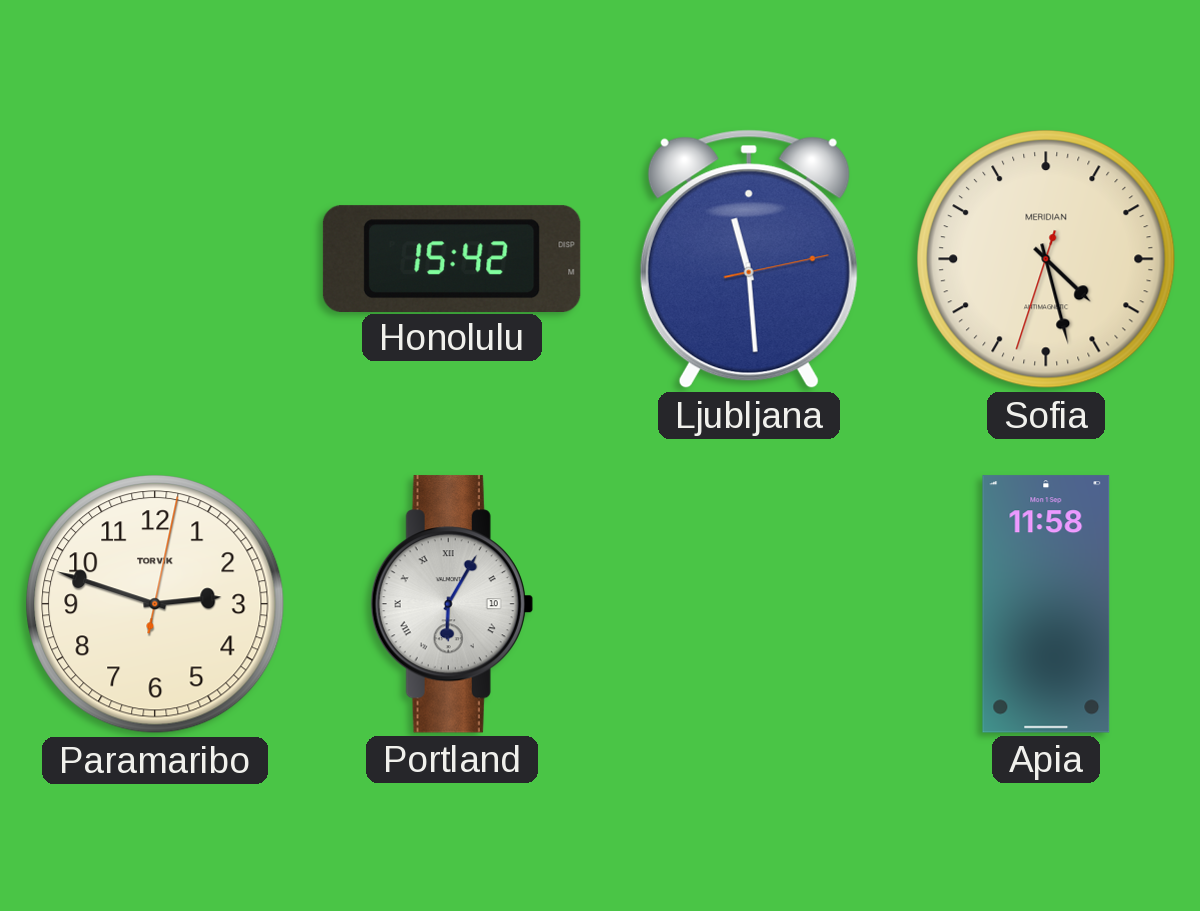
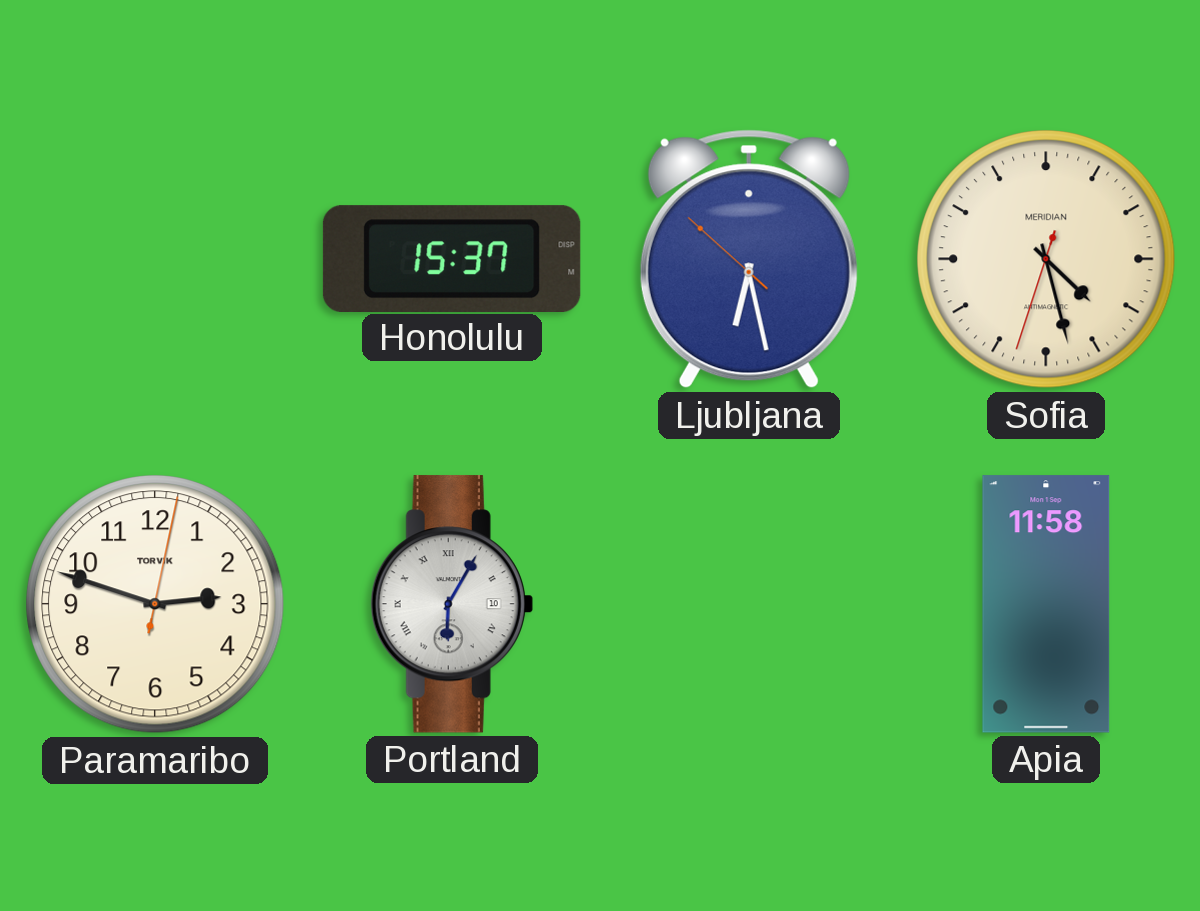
Honolulu: 15:42 -> 15:37
Ljubljana: 11:29 -> 6:27
